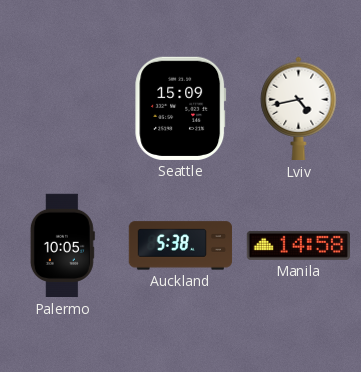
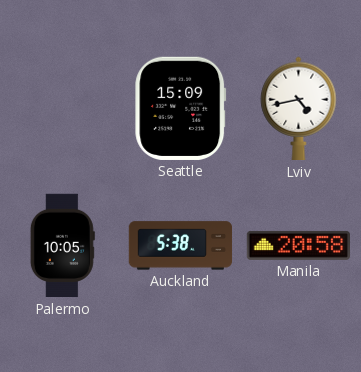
Manila: 14:58 -> 20:58
